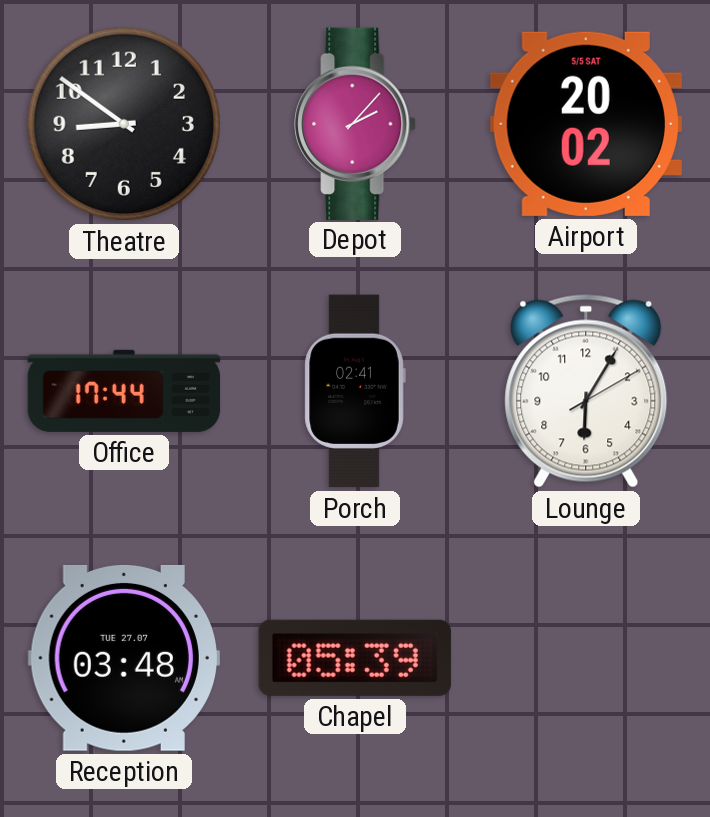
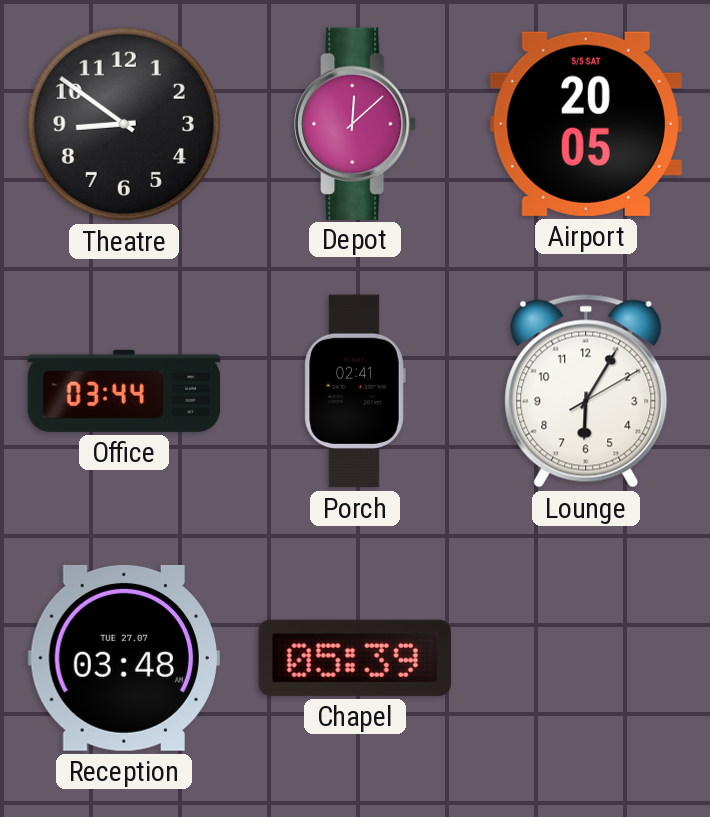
Depot: 2:07 -> 12:08
Airport: 20:02 -> 20:05
Office: 17:44 -> 03:44
